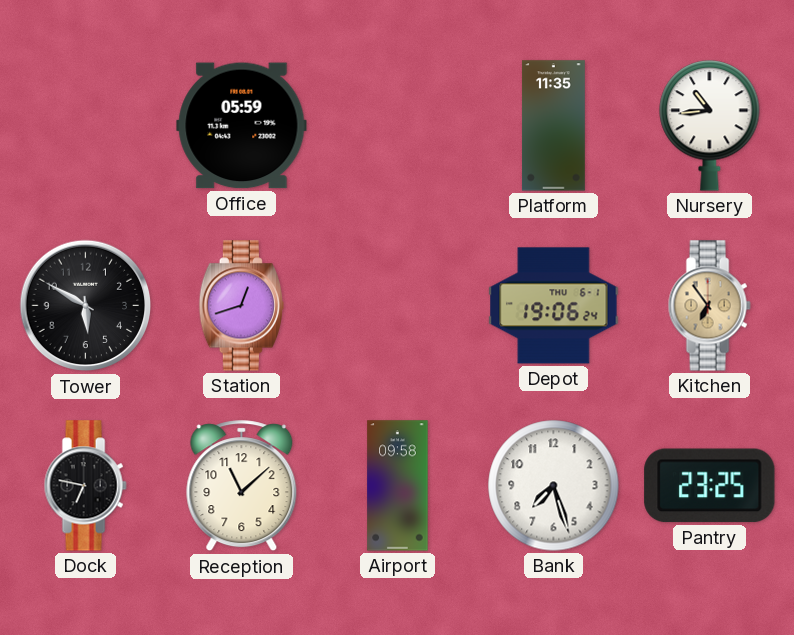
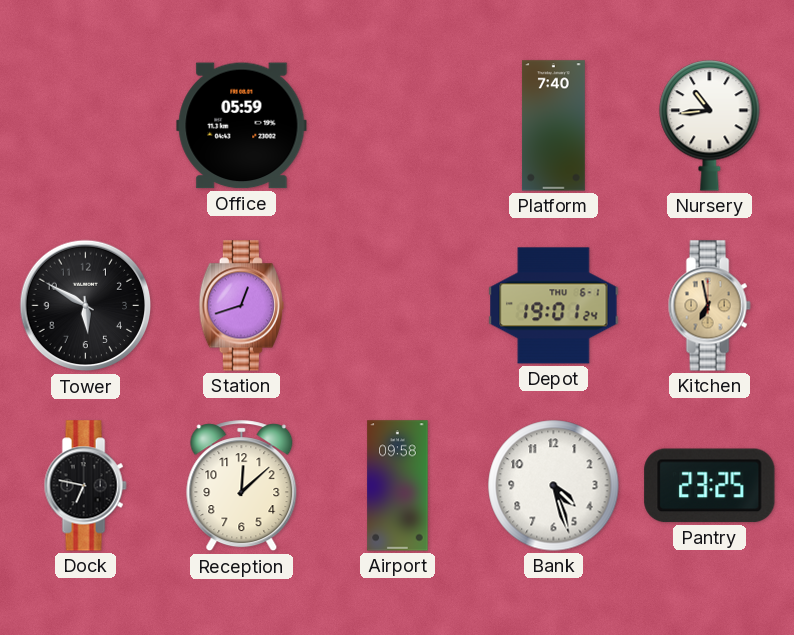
Platform: 11:35 -> 7:40
Depot: 19:06 -> 19:01
Kitchen: 6:54 -> 6:58
Reception: 11:08 -> 12:08
Bank: 7:27 -> 4:27
